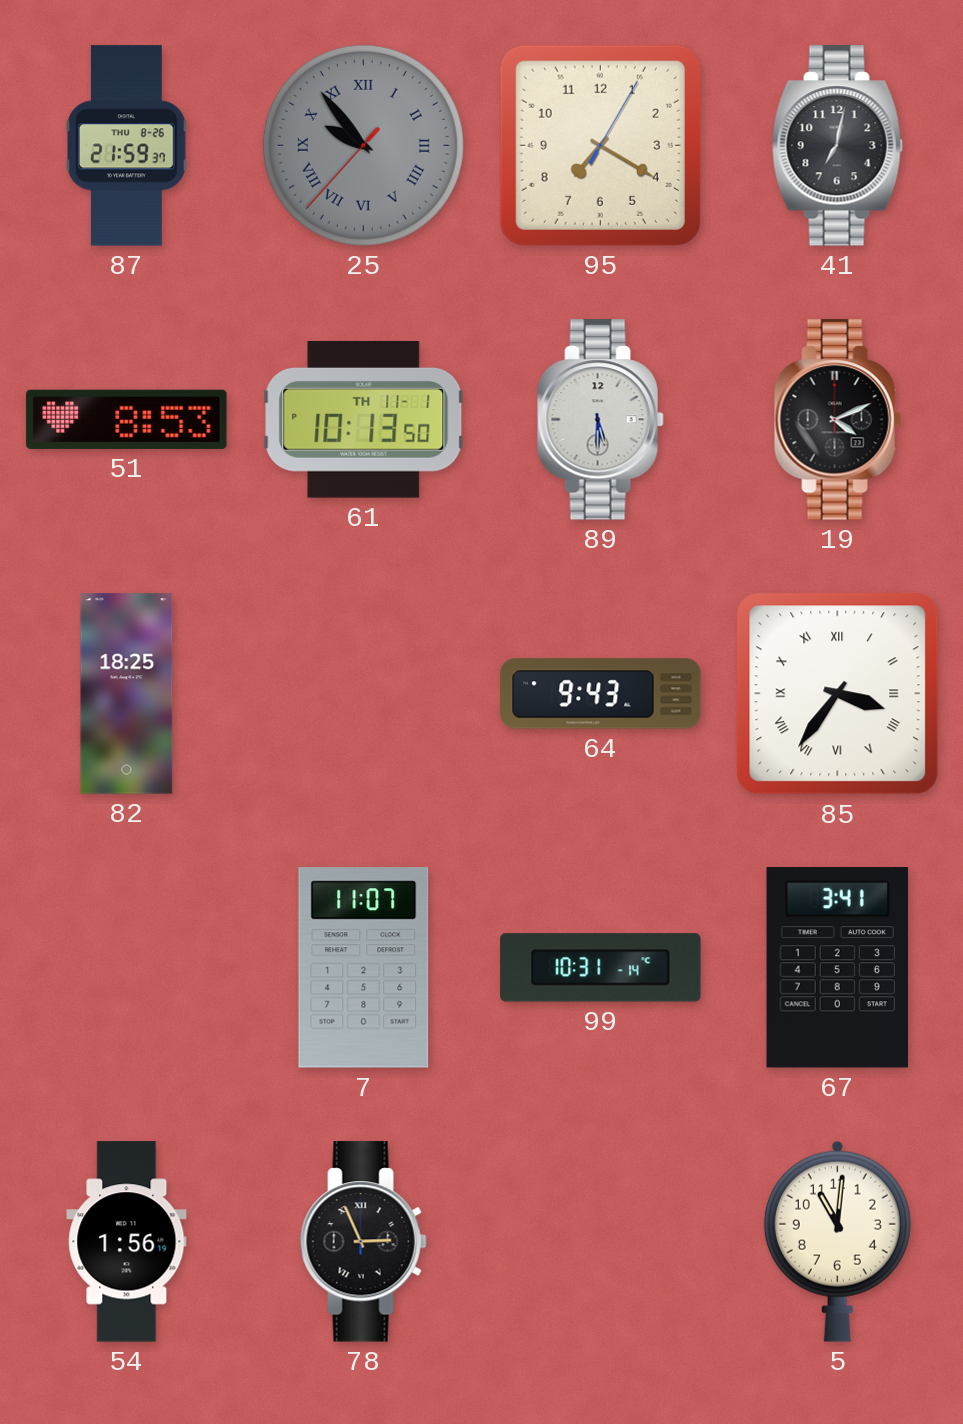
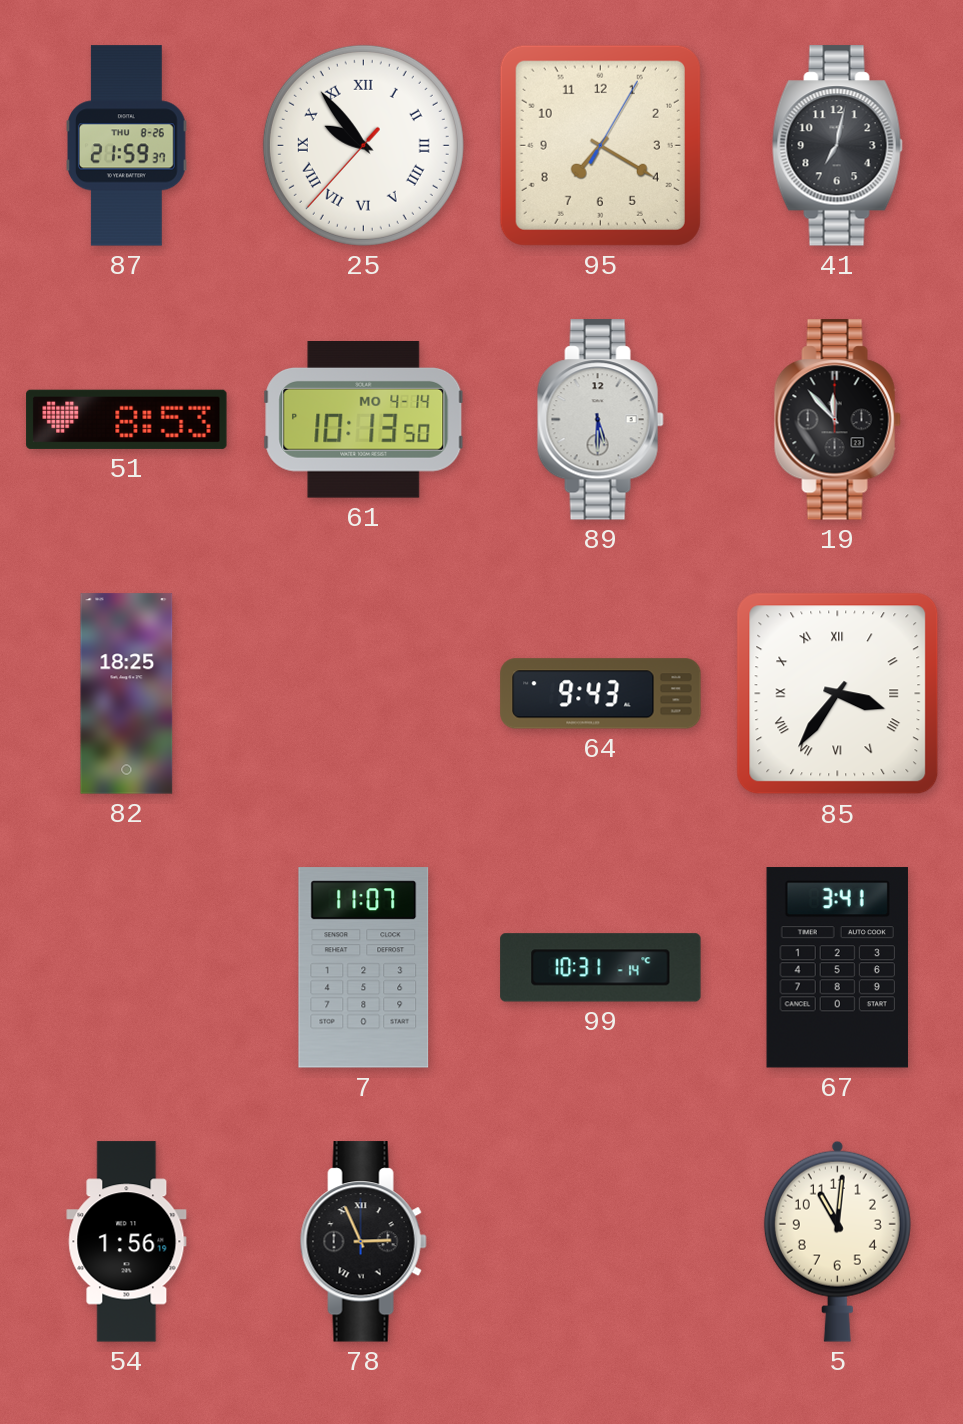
25 dial: grey -> white
61 date: TH 11-1 -> MO 4-14
19: 4:11 -> 11:53
